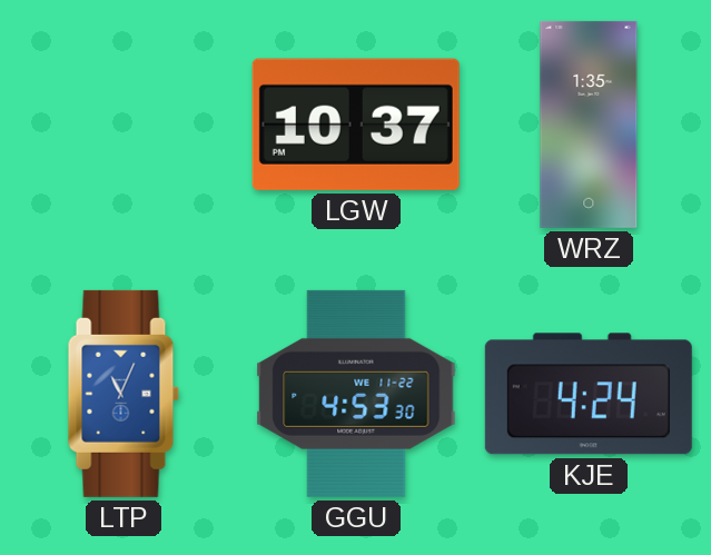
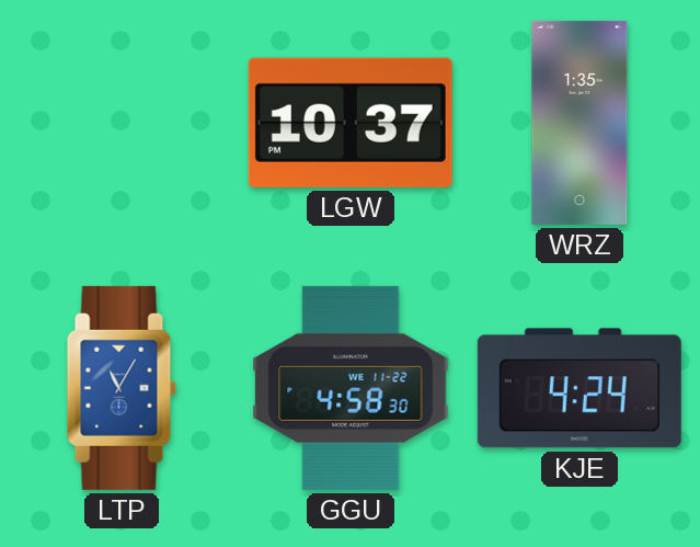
LTP: 11:04 -> 11:05
GGU: 4:53 -> 4:58
